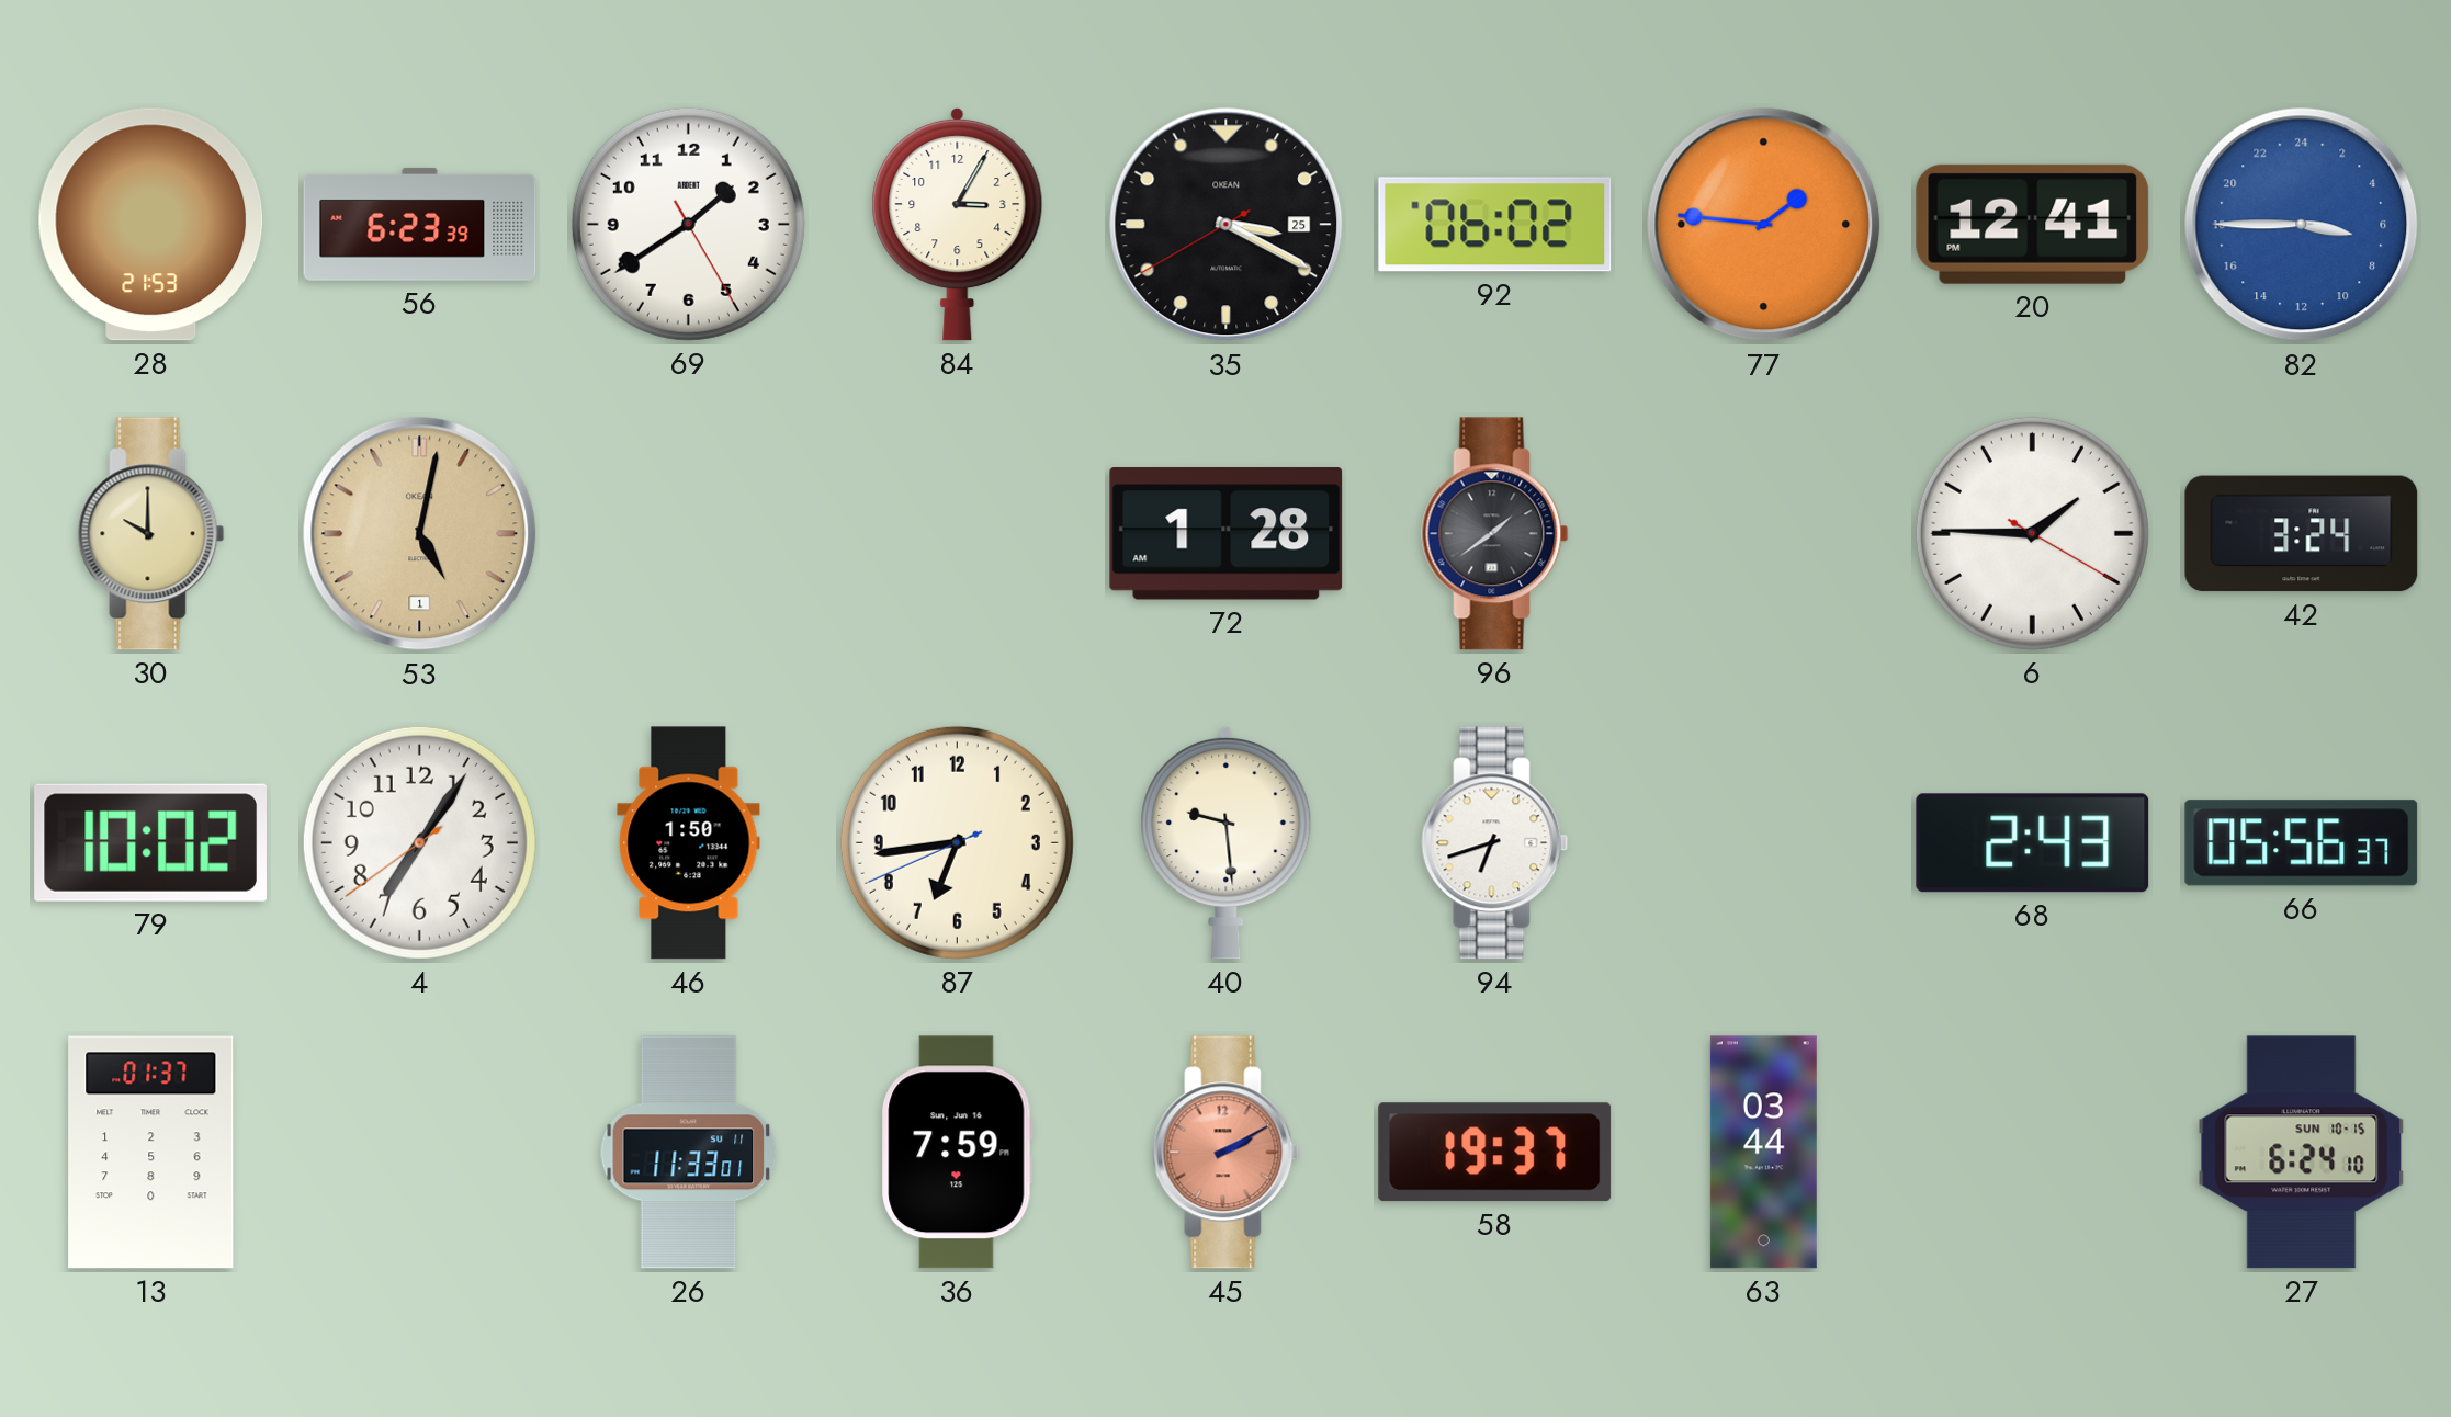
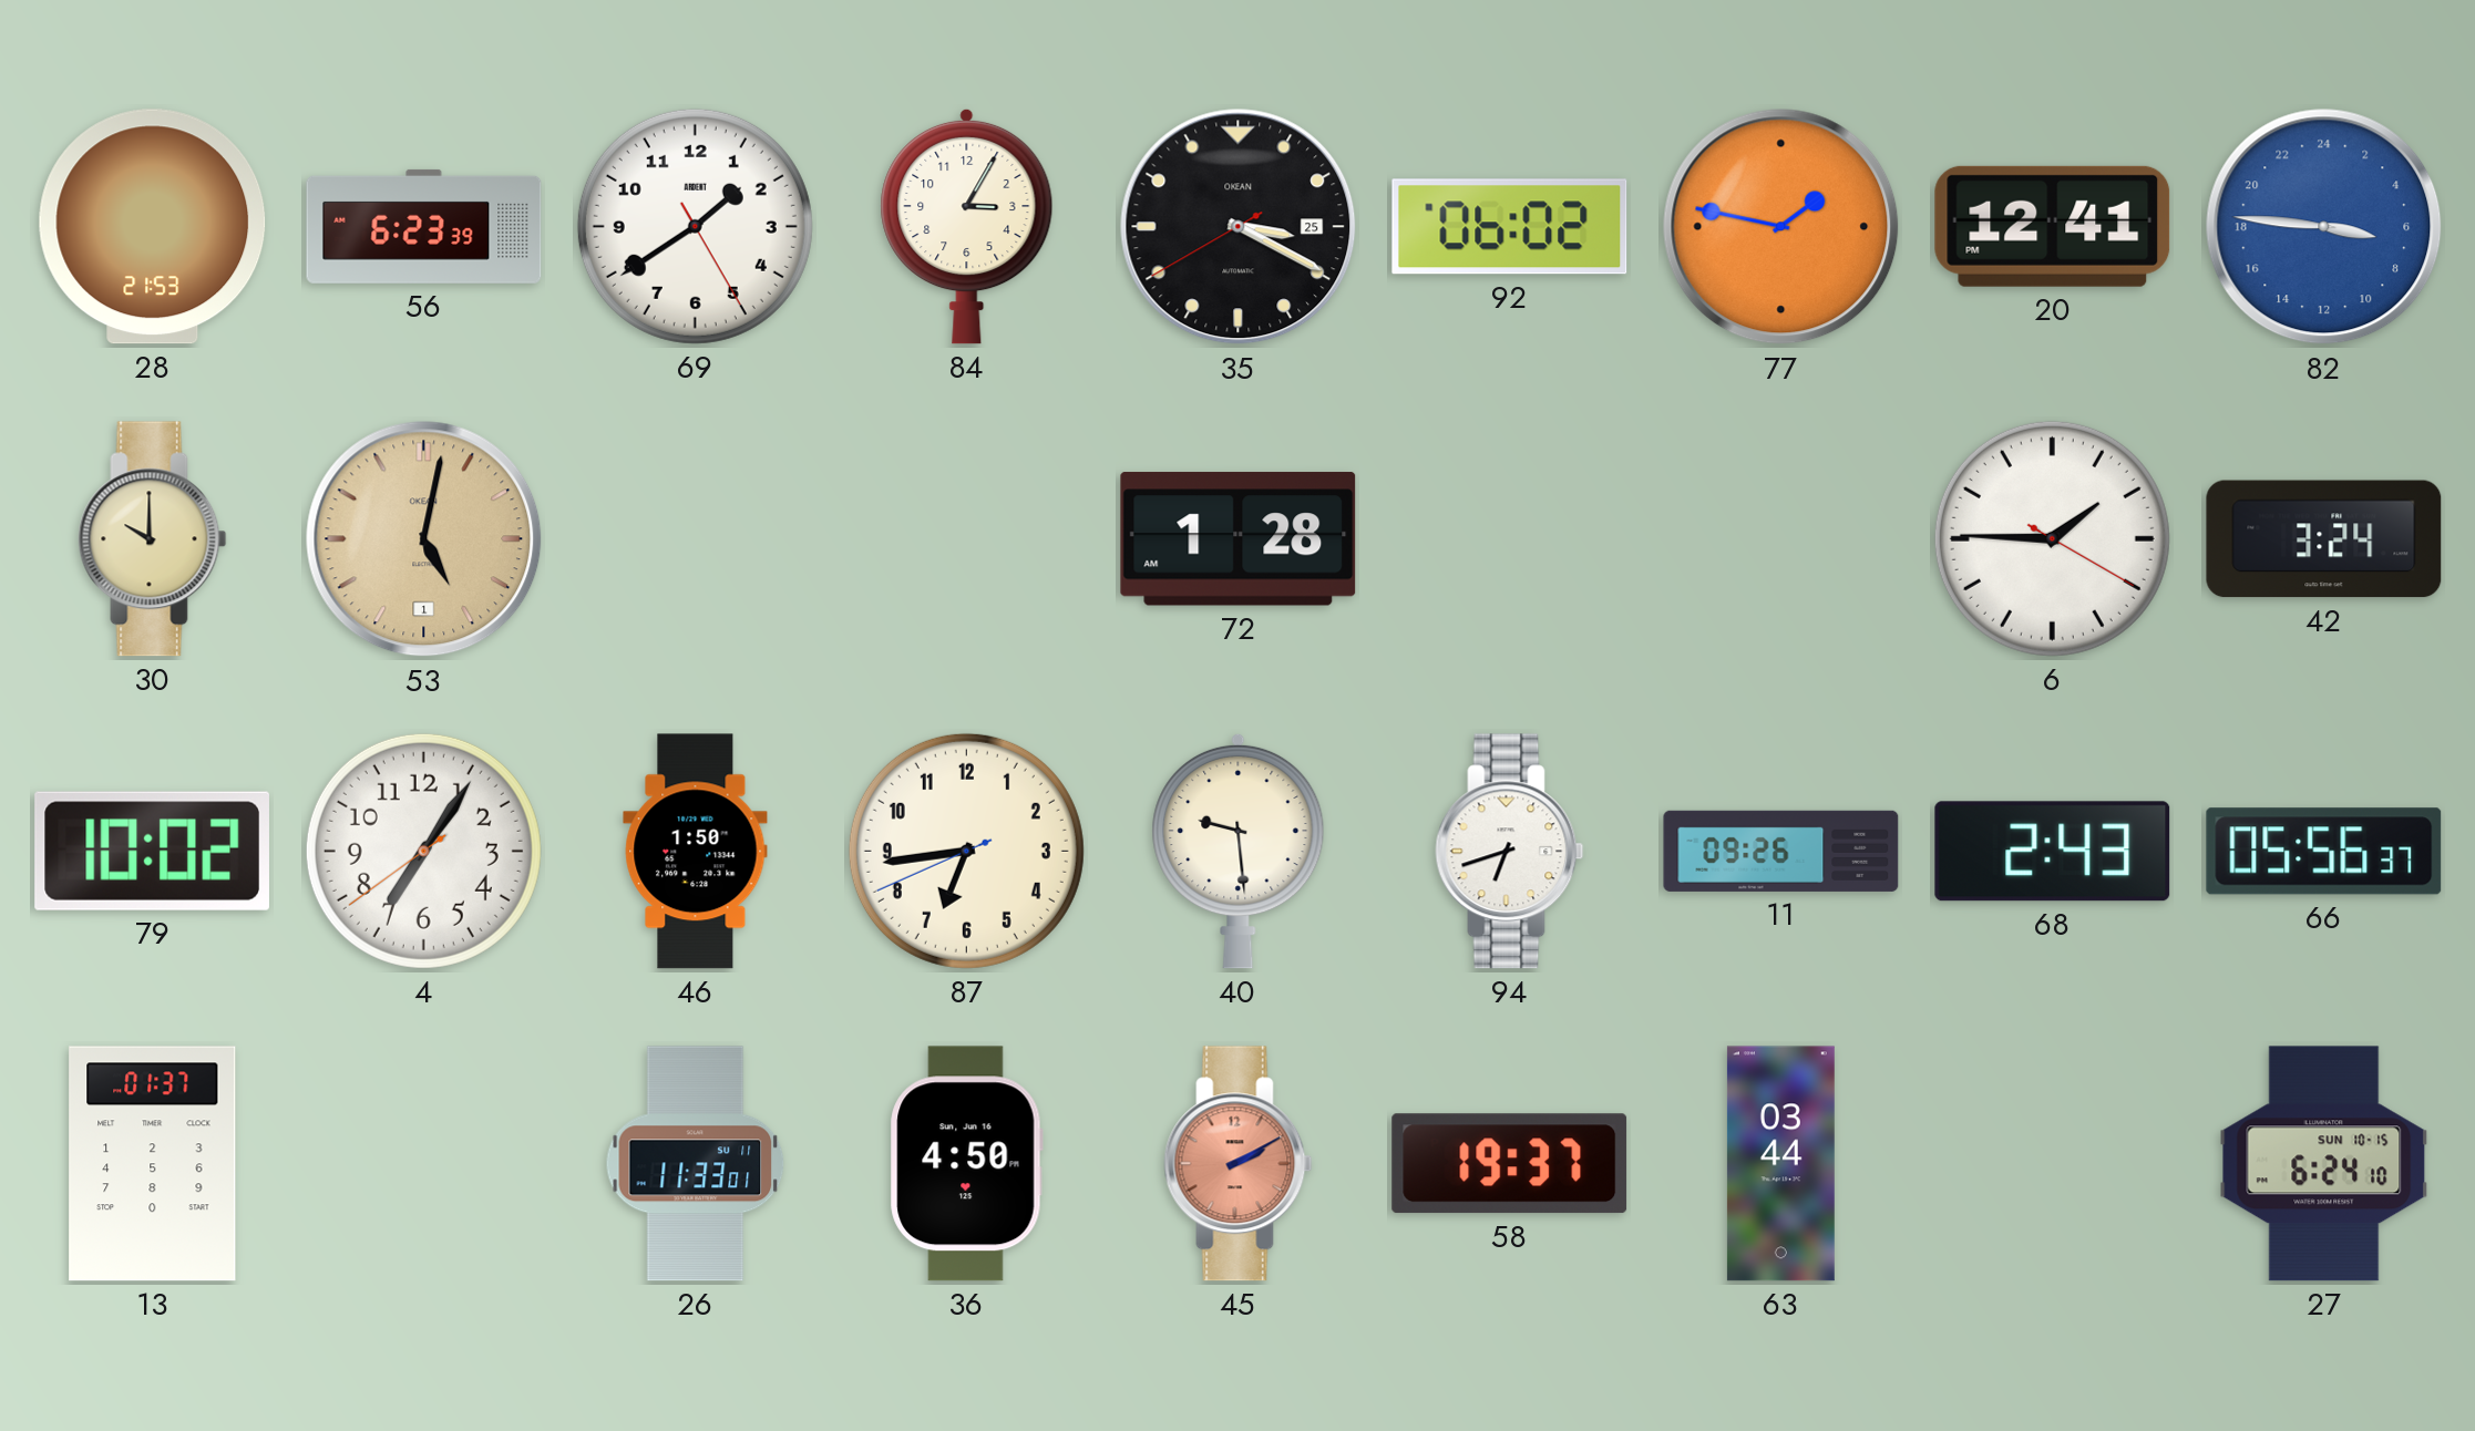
77: 1:46 -> 1:47
82: 6:45 -> 6:46
96: 1:39 -> none
11: none -> 09:26
36: 7:59 -> 4:50
